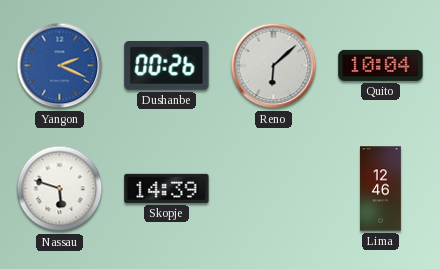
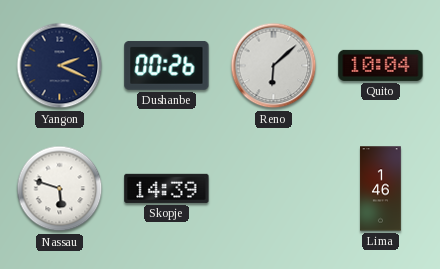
Yangon dial: blue -> navy
Lima: 12:46 -> 1:46
